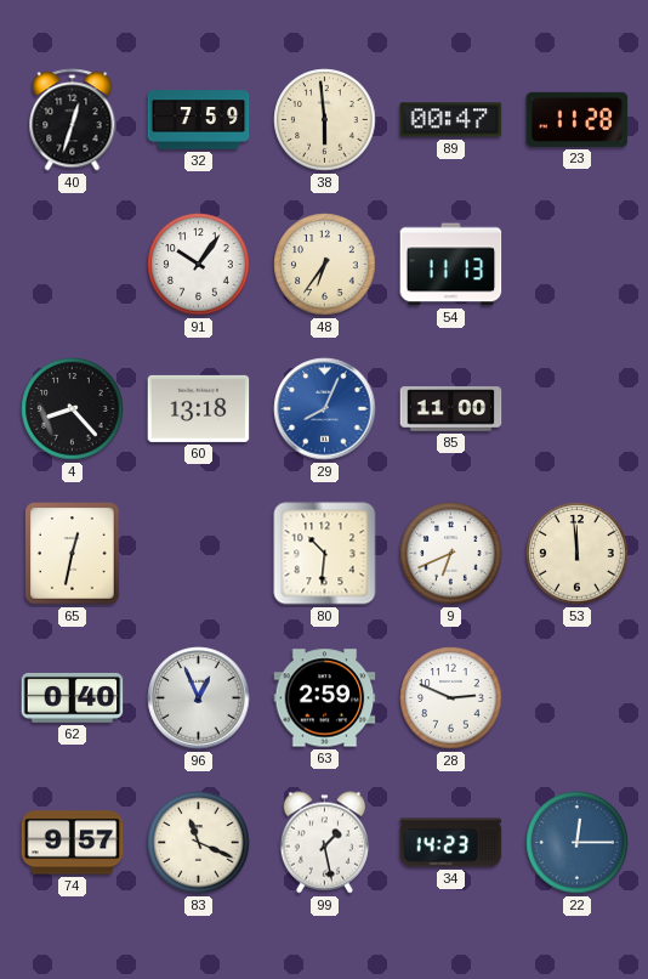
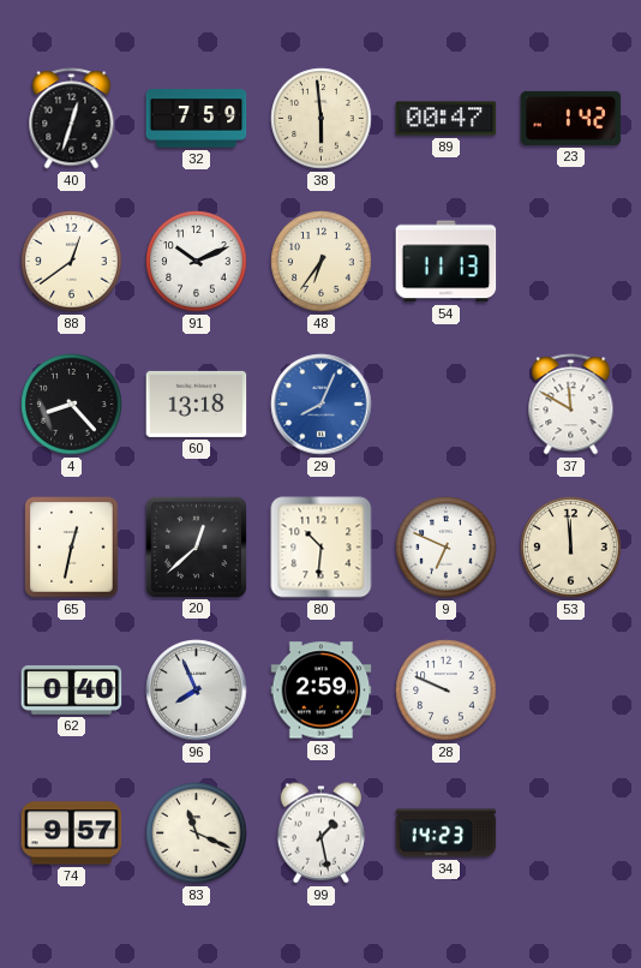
23: 11:28 -> 1:42
88: none -> 12:39
91: 10:06 -> 10:11
85: 11:00 -> none
37: none -> 11:50
20: none -> 12:38
9: 6:41 -> 6:49
96: 12:56 -> 7:56
28: 2:49 -> 9:49
22: 12:15 -> none
